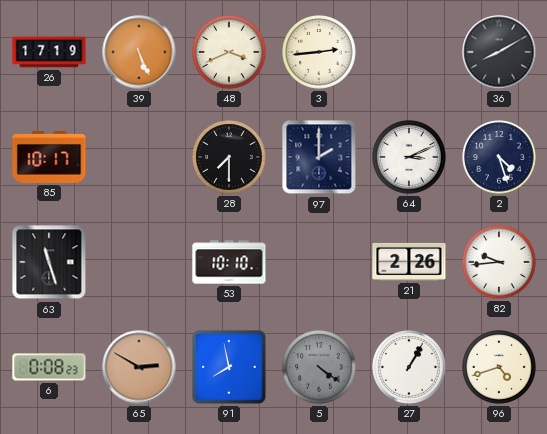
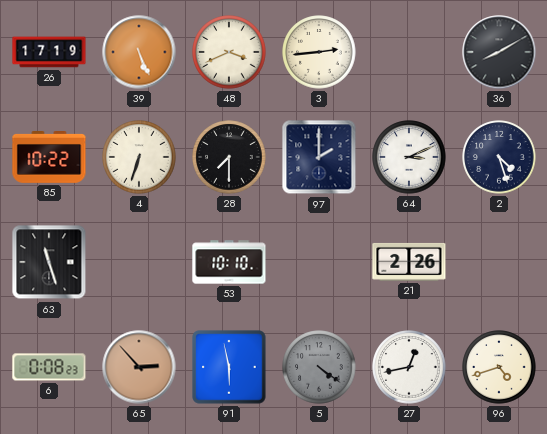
85: 10:17 -> 10:22
4: none -> 6:33
82: 9:44 -> none
65: 2:50 -> 2:53
91: 7:58 -> 5:58
27: 1:05 -> 12:43
